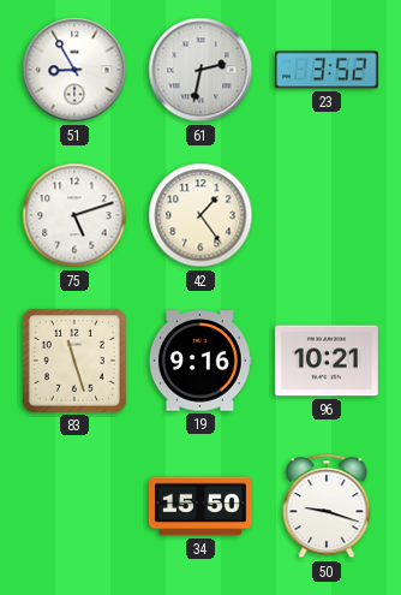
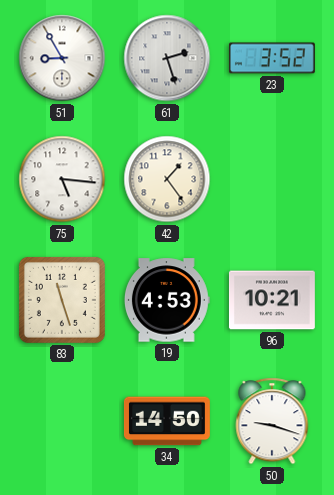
61: 2:32 -> 2:27
75: 5:12 -> 5:16
19: 9:16 -> 4:53
34: 15:50 -> 14:50
